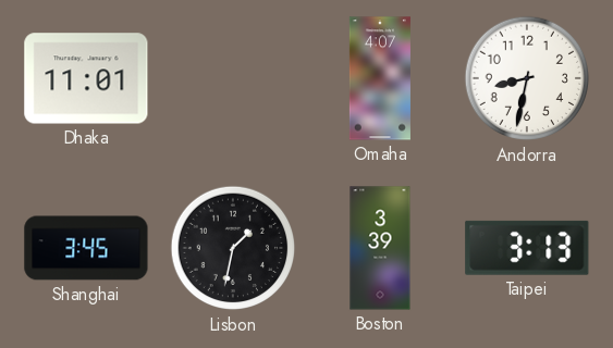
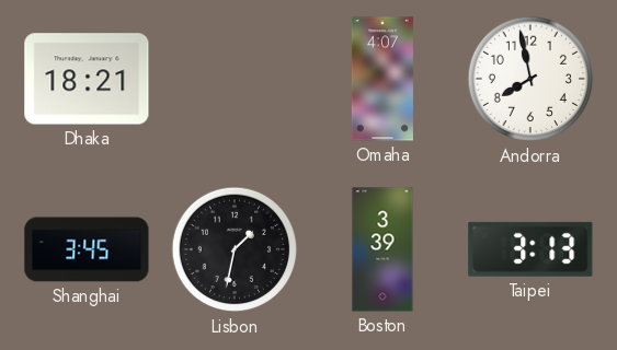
Dhaka: 11:01 -> 18:21
Andorra: 8:32 -> 7:58
